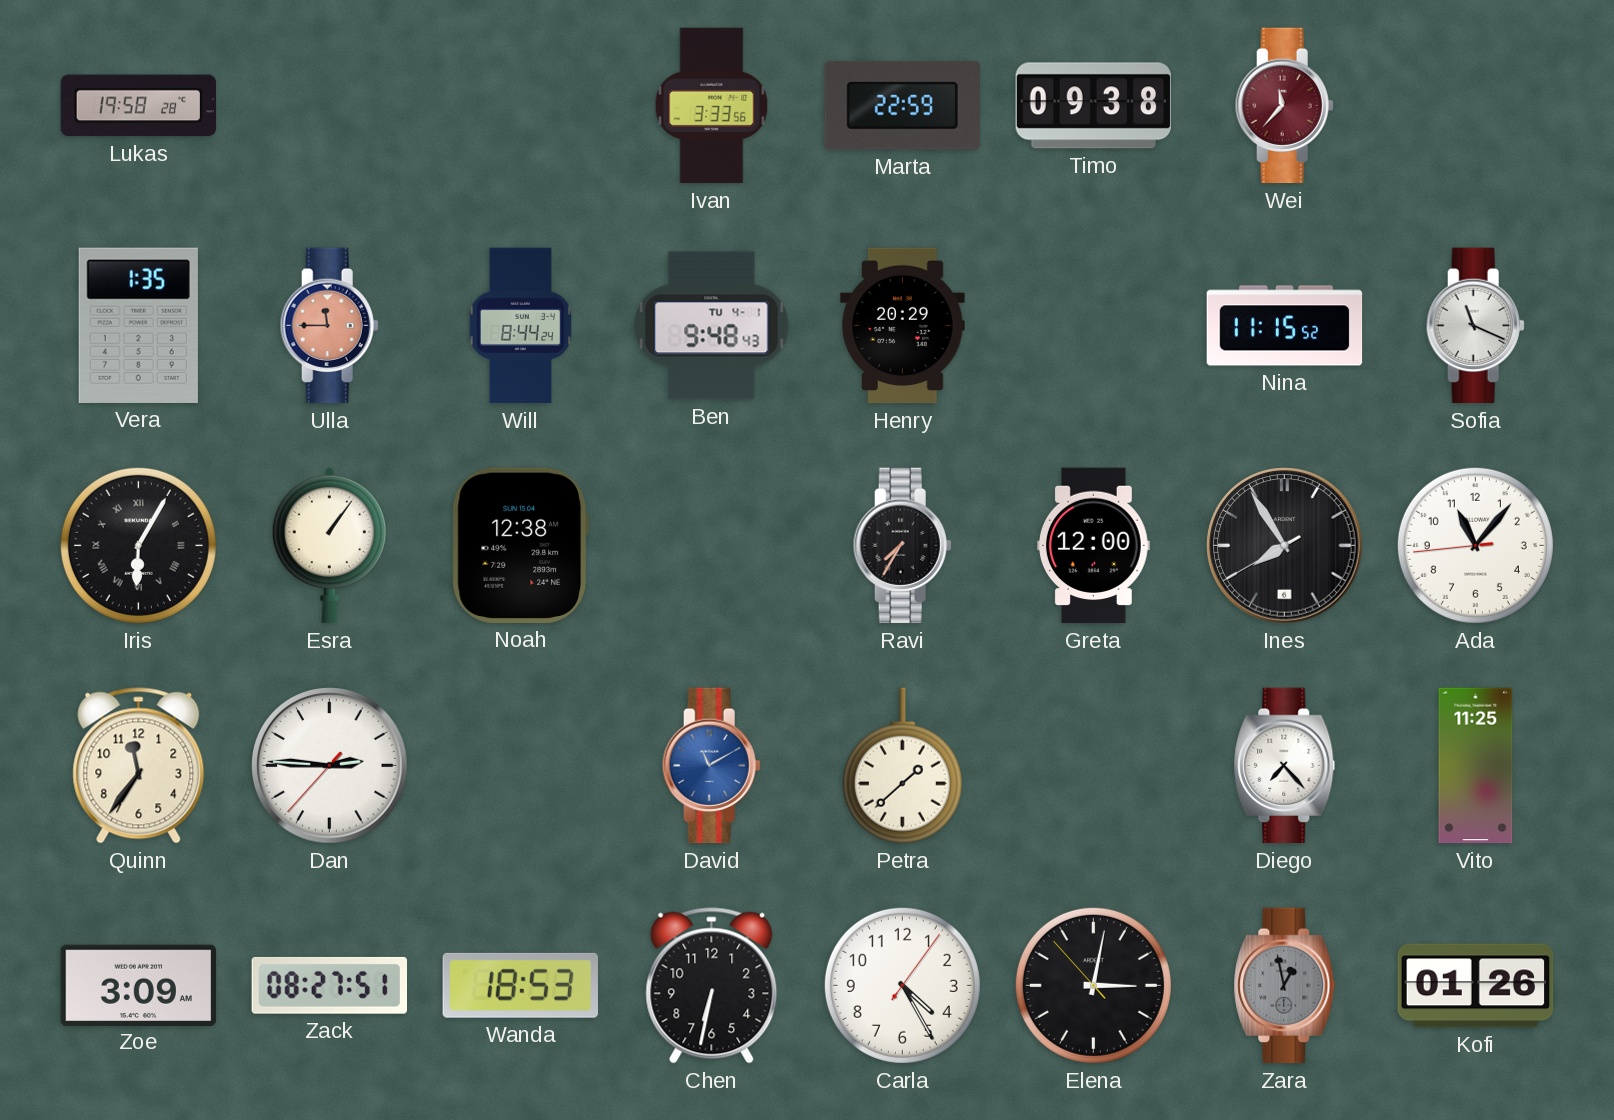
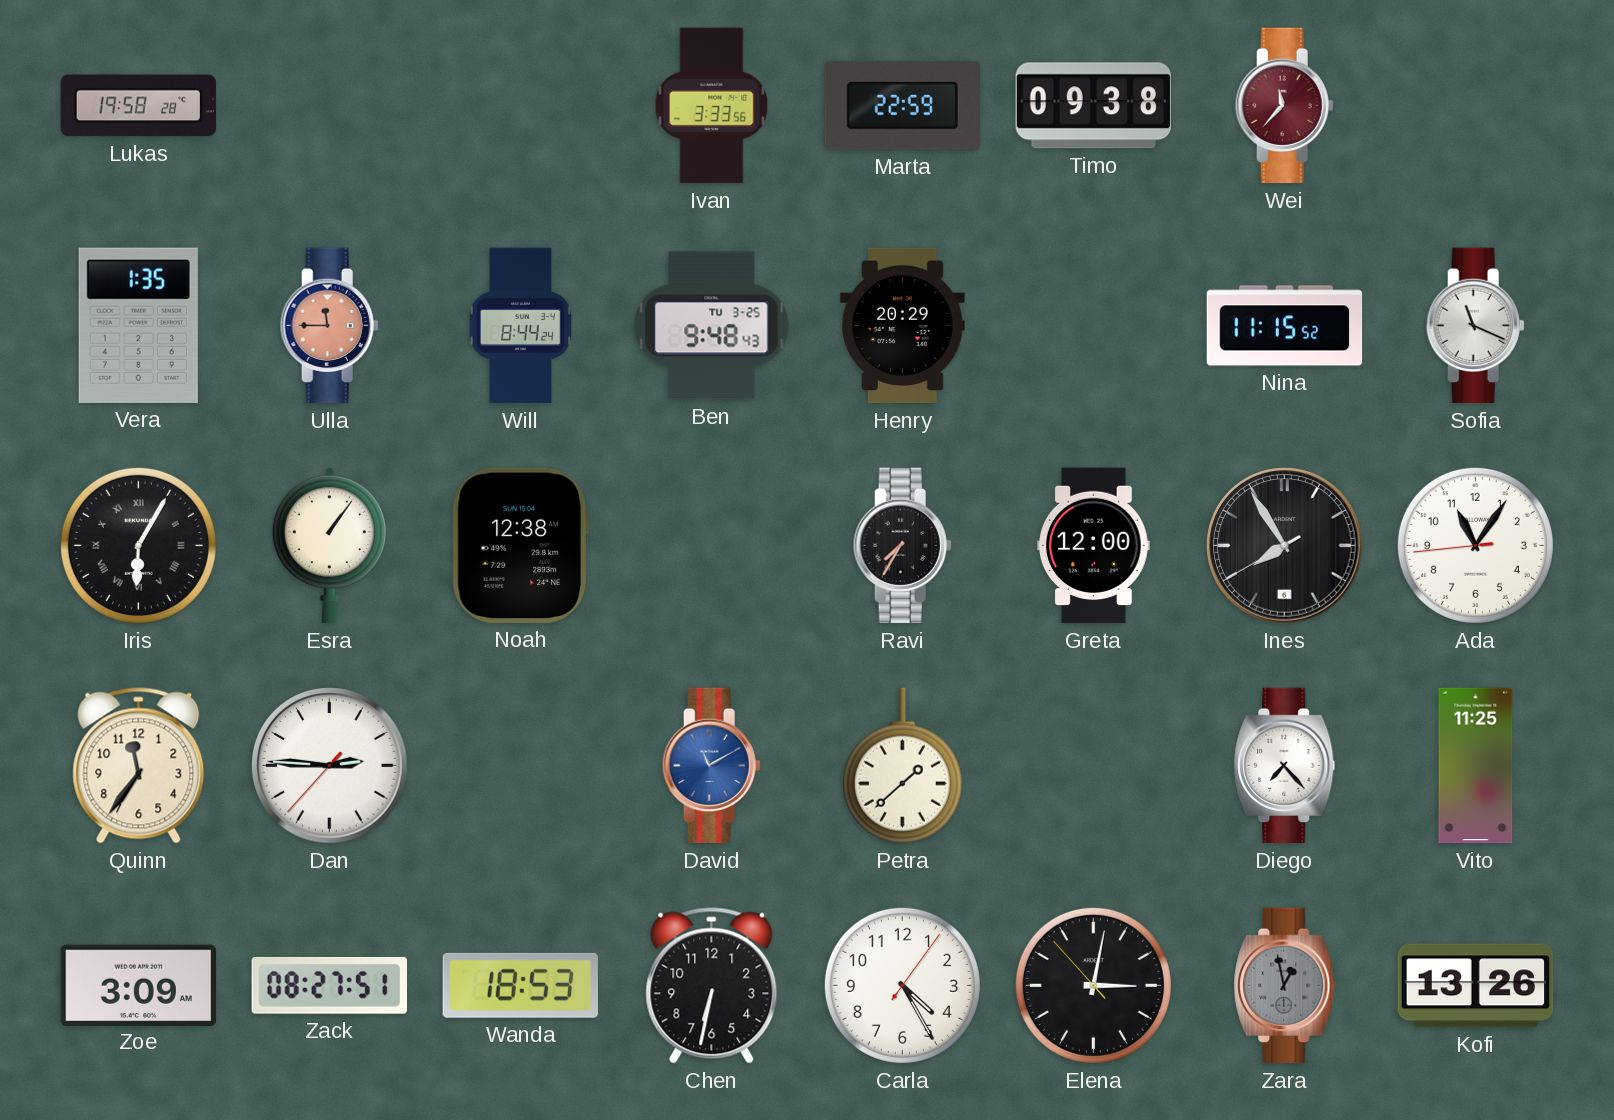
Ben date: TU 4-1 -> TU 3-25
Ada: 11:06 -> 11:05
Kofi: 01:26 -> 13:26
